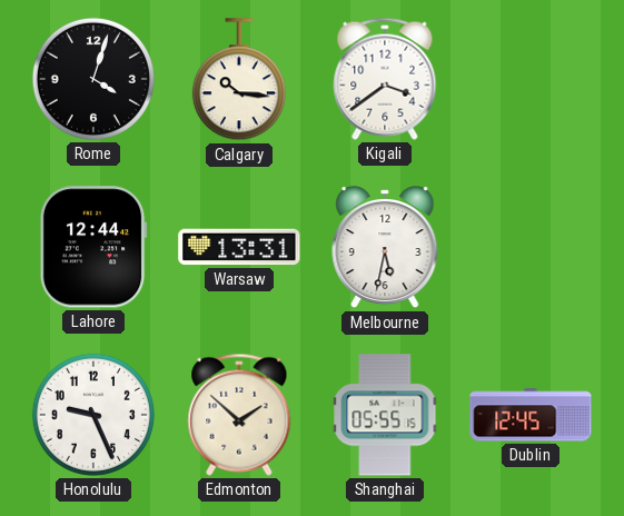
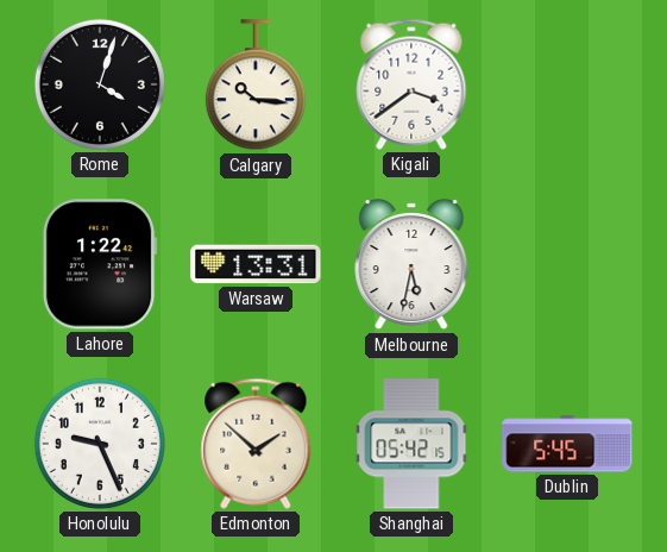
Lahore: 12:44 -> 1:22
Shanghai: 05:55 -> 05:42
Dublin: 12:45 -> 5:45
